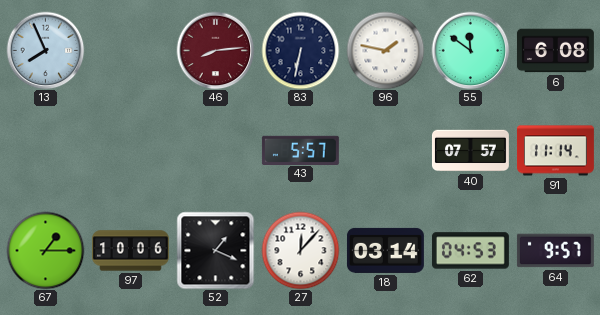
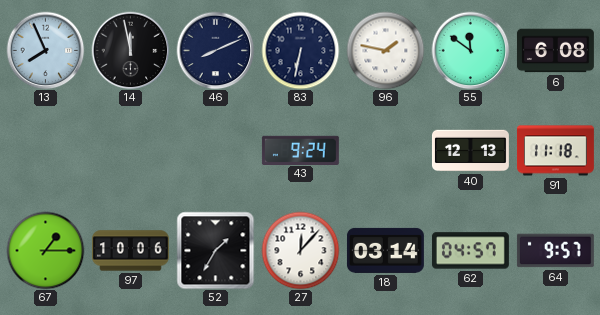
14: none -> 11:58
46: 8:14 -> 8:11
46 dial: burgundy -> navy
43: 5:57 -> 9:24
40: 07:57 -> 12:13
91: 11:14 -> 11:18
52: 1:19 -> 1:35
62: 04:53 -> 04:57
